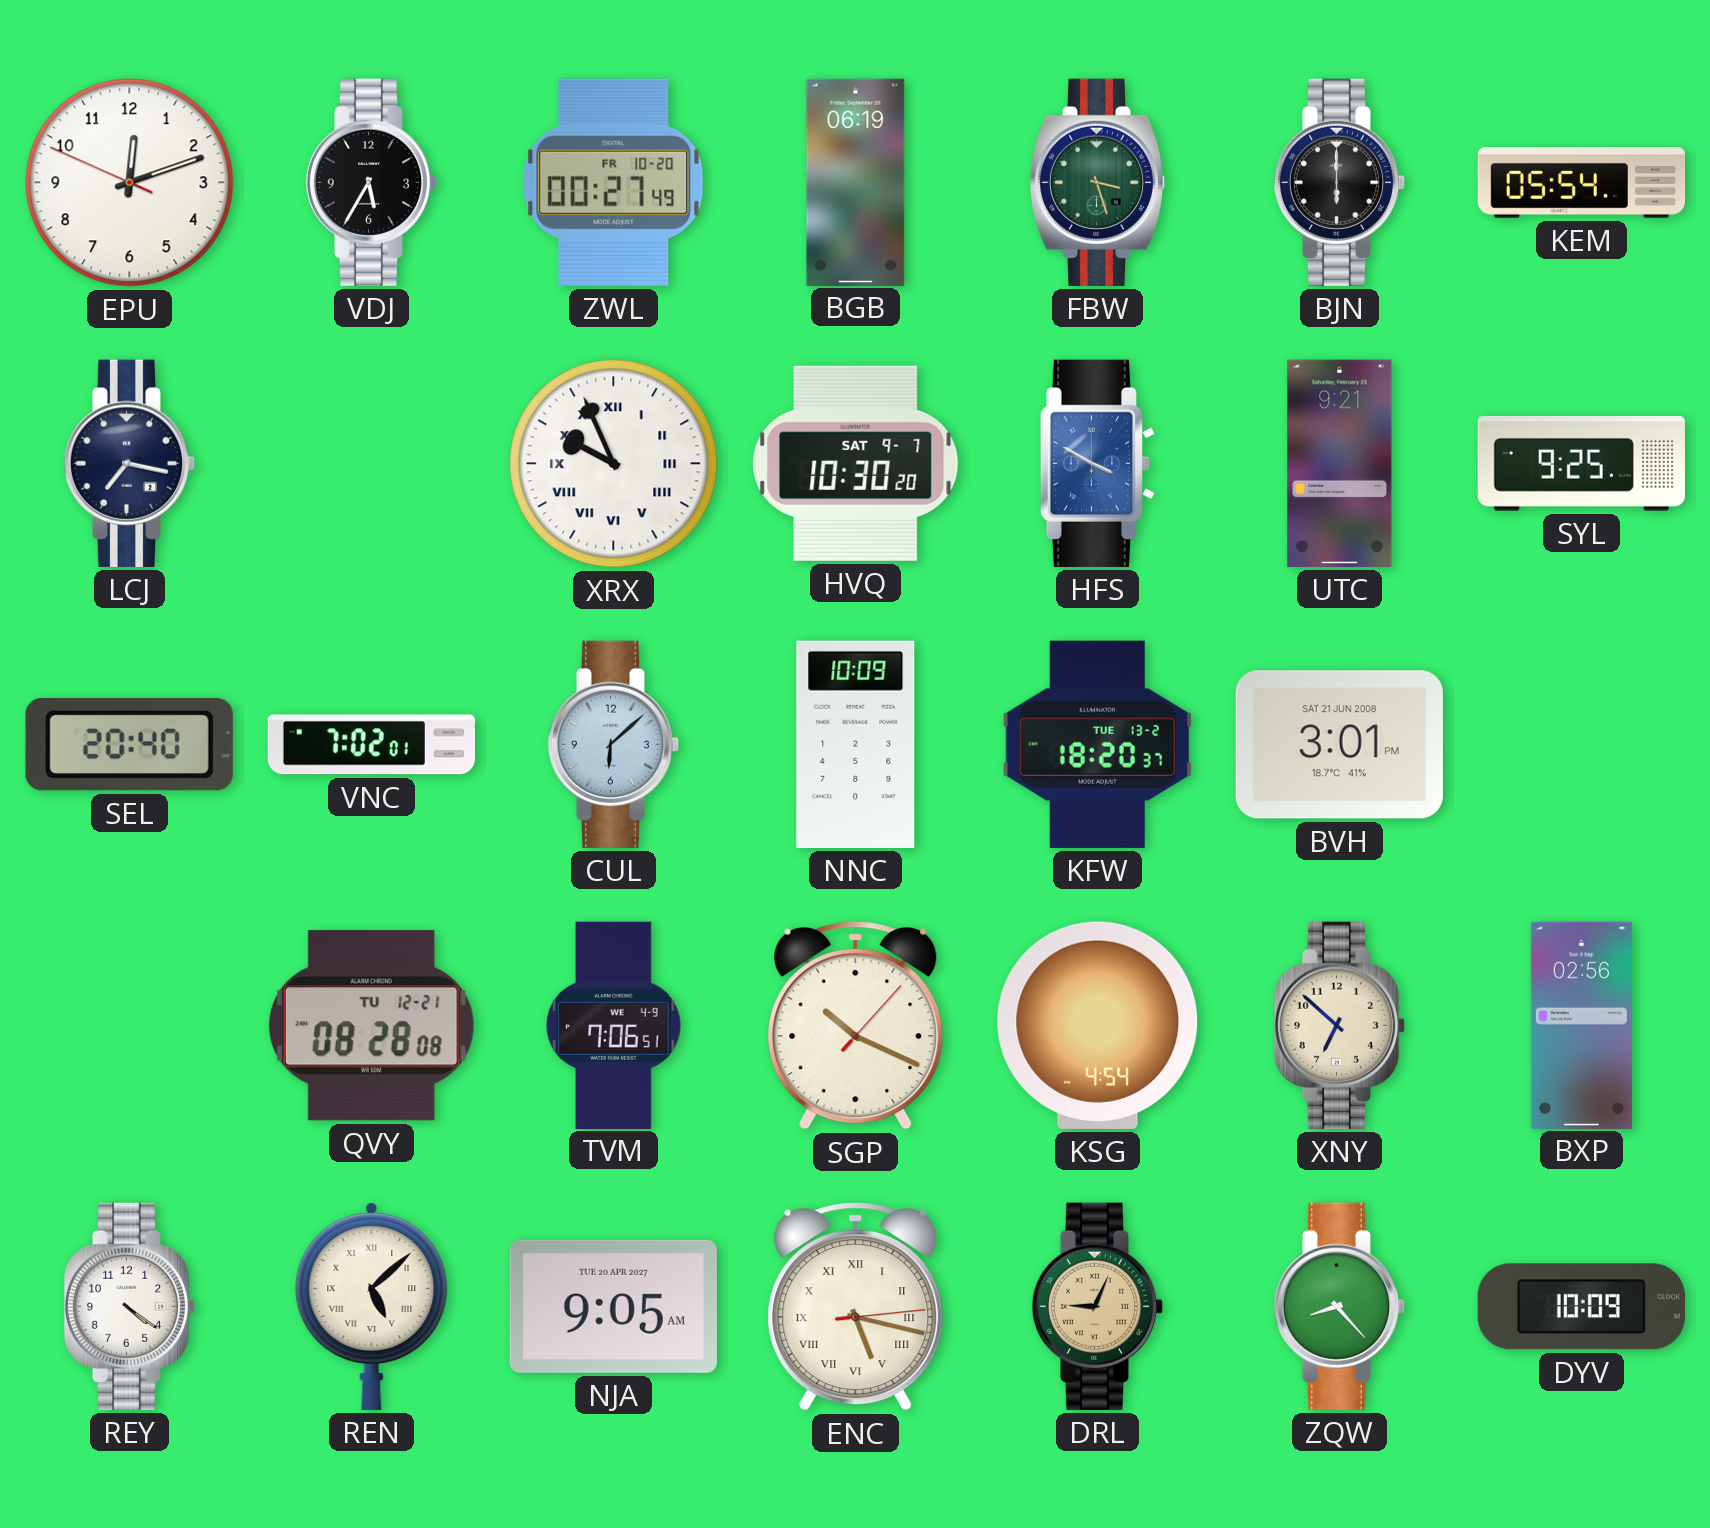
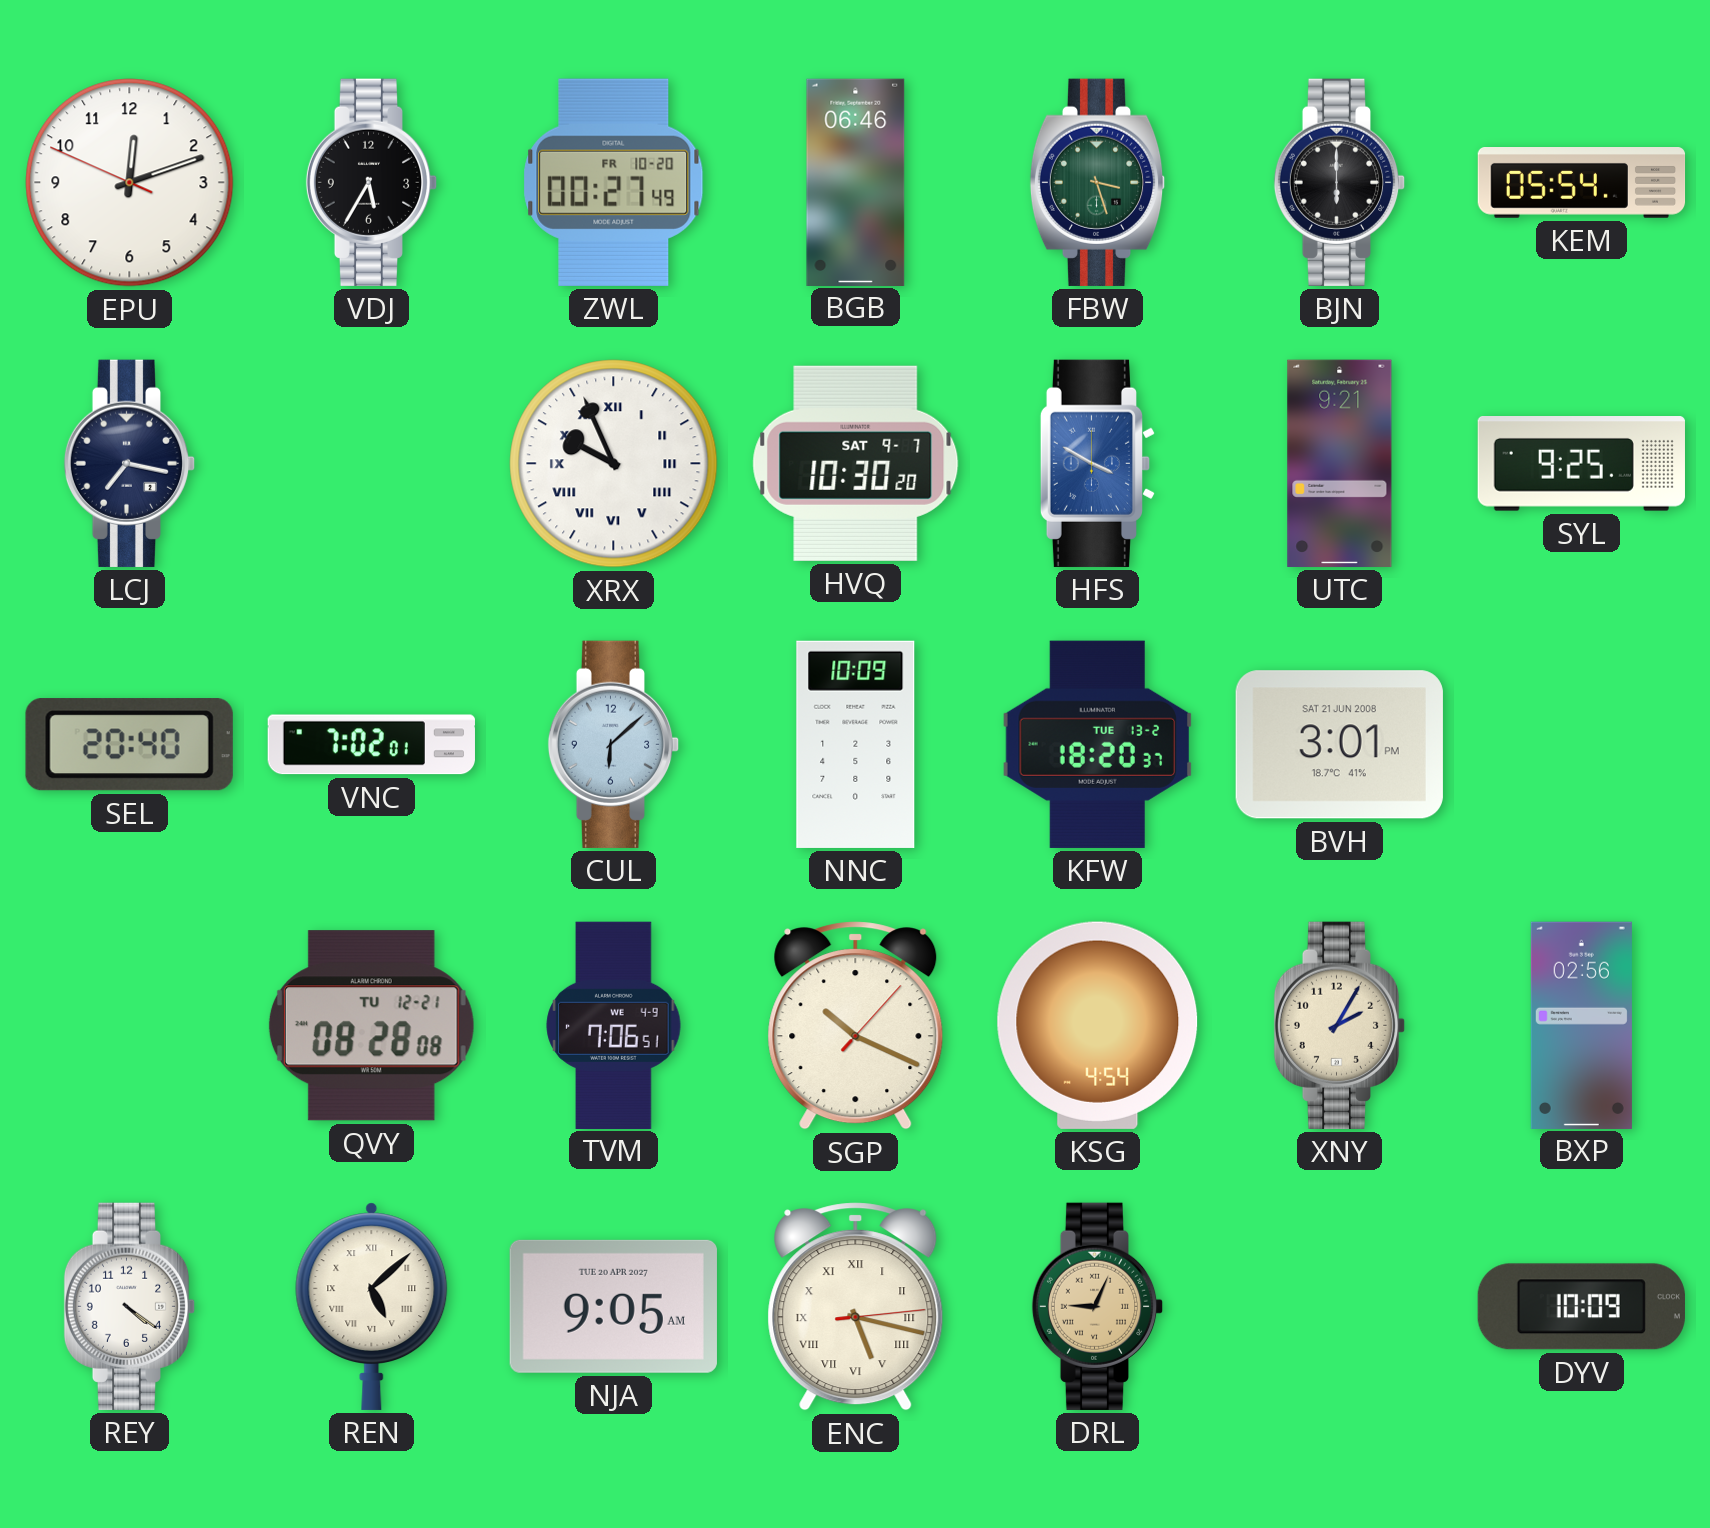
BGB: 06:19 -> 06:46
XNY: 6:52 -> 2:05
ZQW: 8:23 -> none
